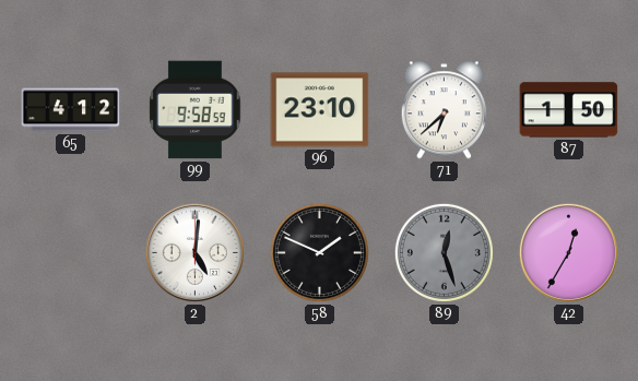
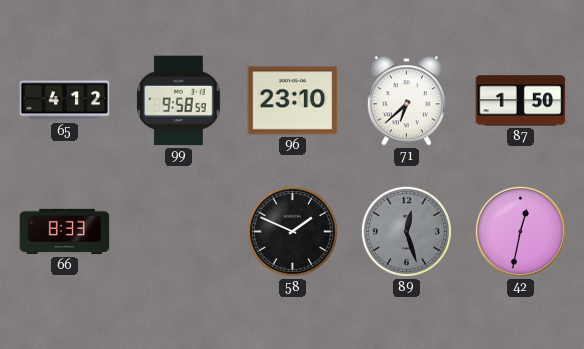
66: none -> 8:33
2: 5:01 -> none
42: 12:35 -> 12:32
